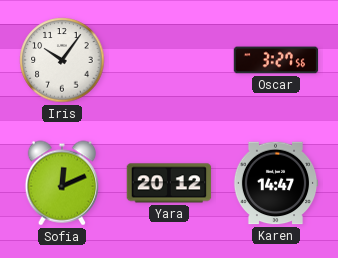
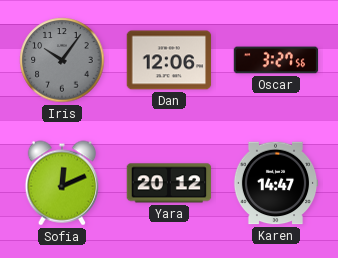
Iris dial: white -> grey
Dan: none -> 12:06
